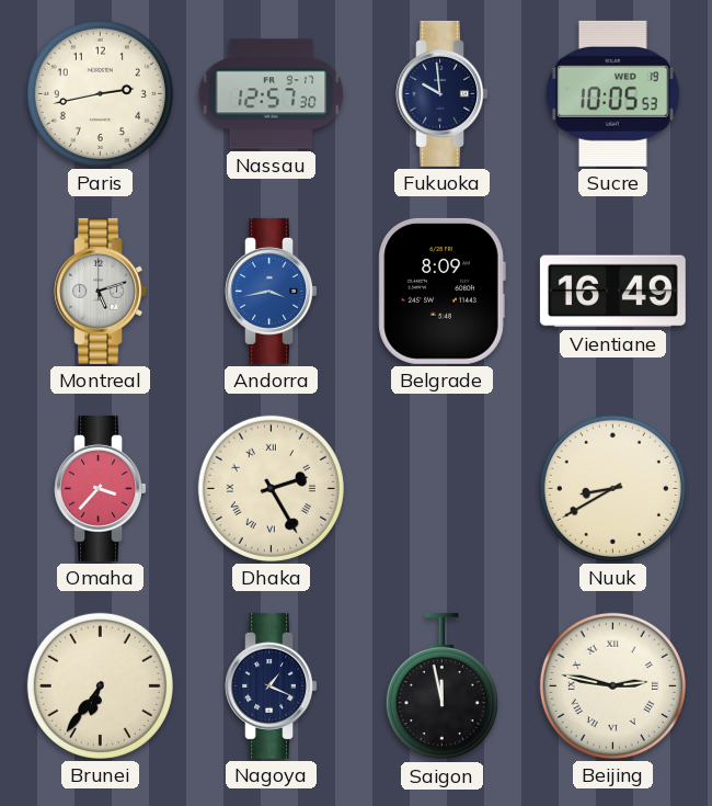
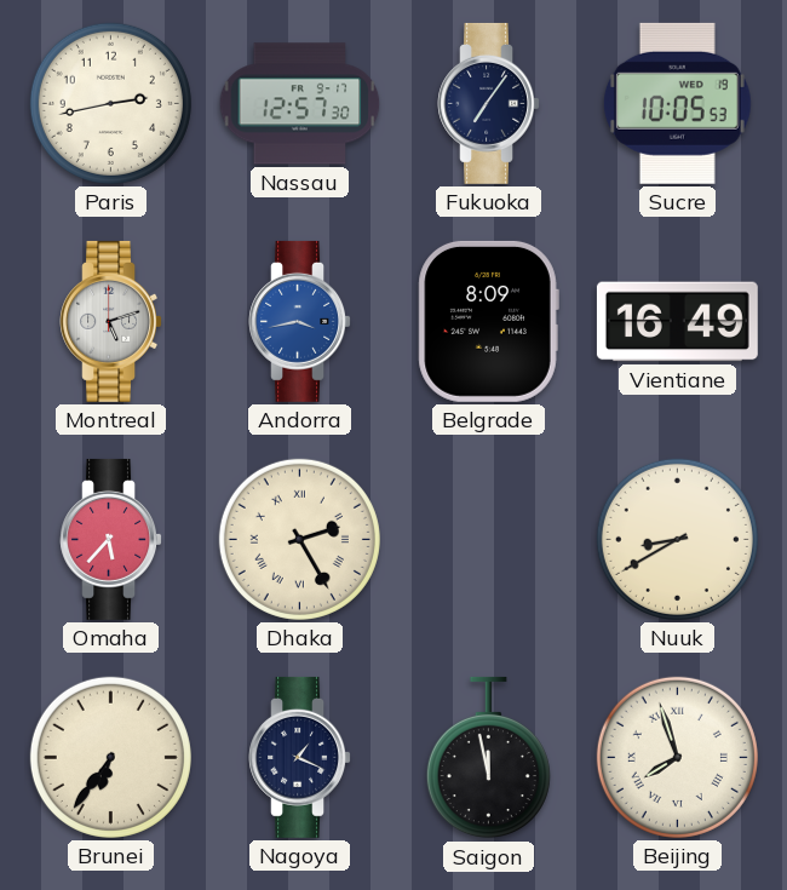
Fukuoka: 9:59 -> 7:06
Omaha: 3:37 -> 5:37
Beijing: 2:47 -> 7:57
